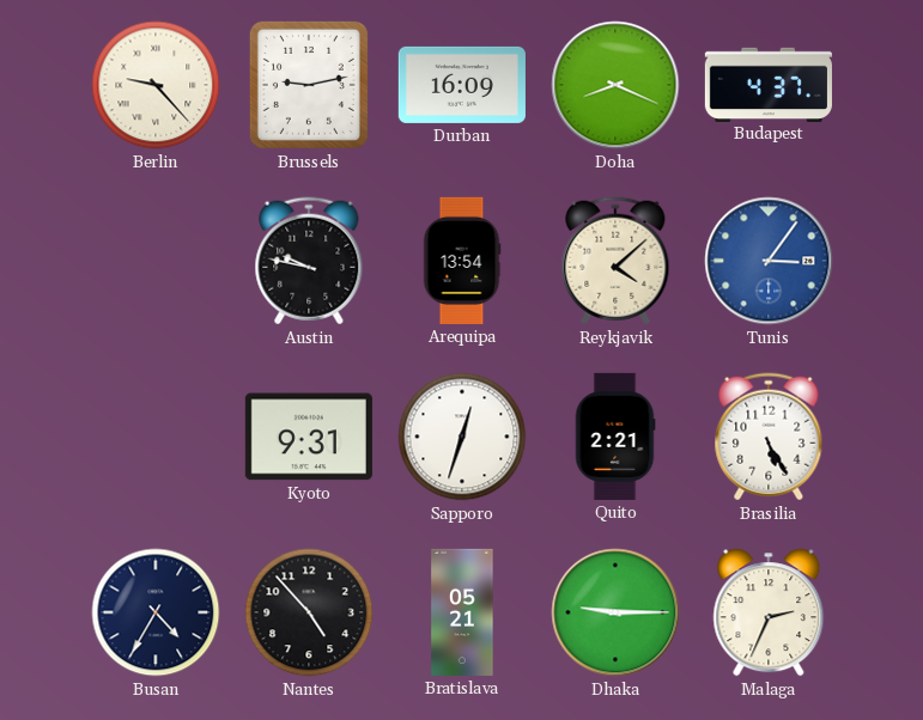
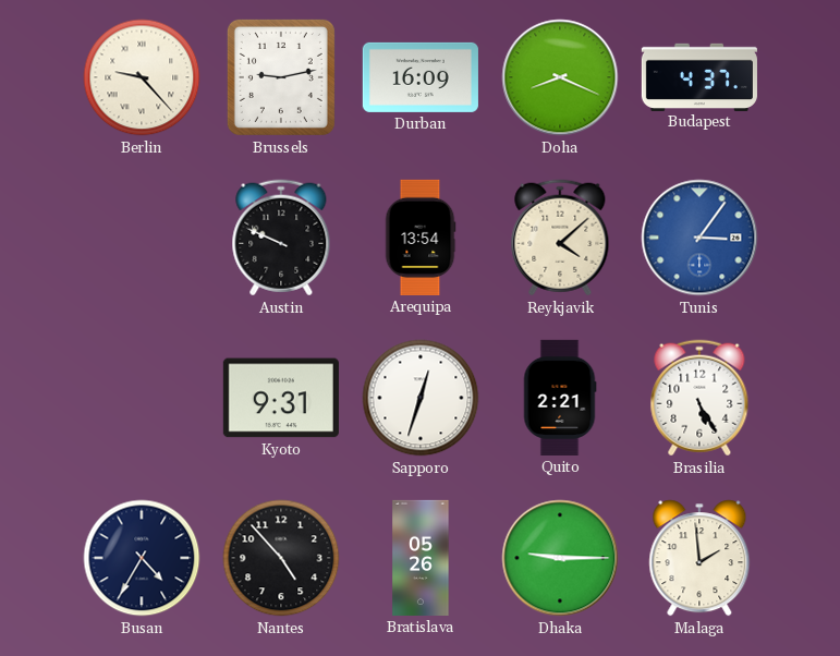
Austin: 9:47 -> 9:49
Bratislava: 05:21 -> 05:26
Malaga: 2:34 -> 1:59
